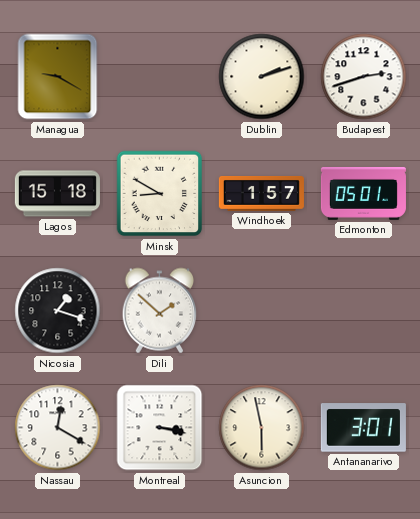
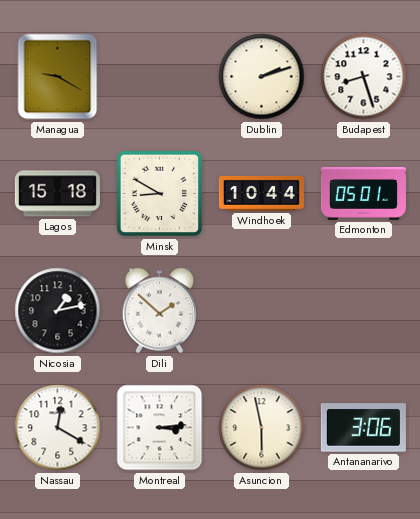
Budapest: 2:42 -> 8:27
Windhoek: 1:57 -> 10:44
Nicosia: 1:18 -> 1:13
Montreal: 3:17 -> 3:14
Antananarivo: 3:01 -> 3:06
